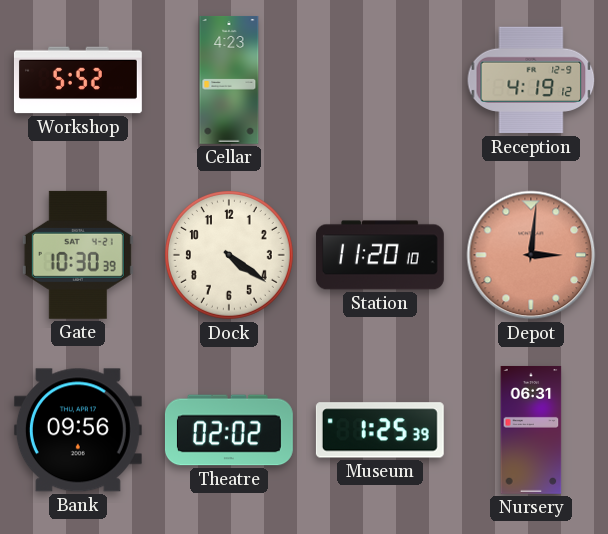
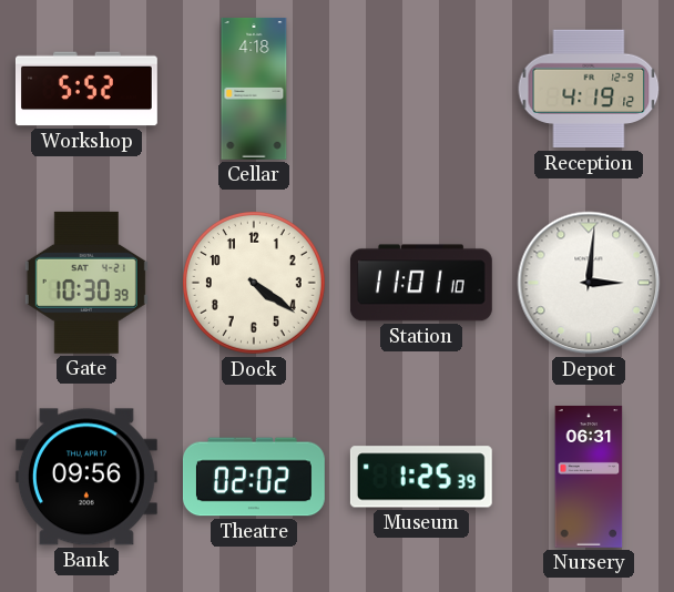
Cellar: 4:23 -> 4:18
Station: 11:20 -> 11:01
Depot dial: salmon -> white
